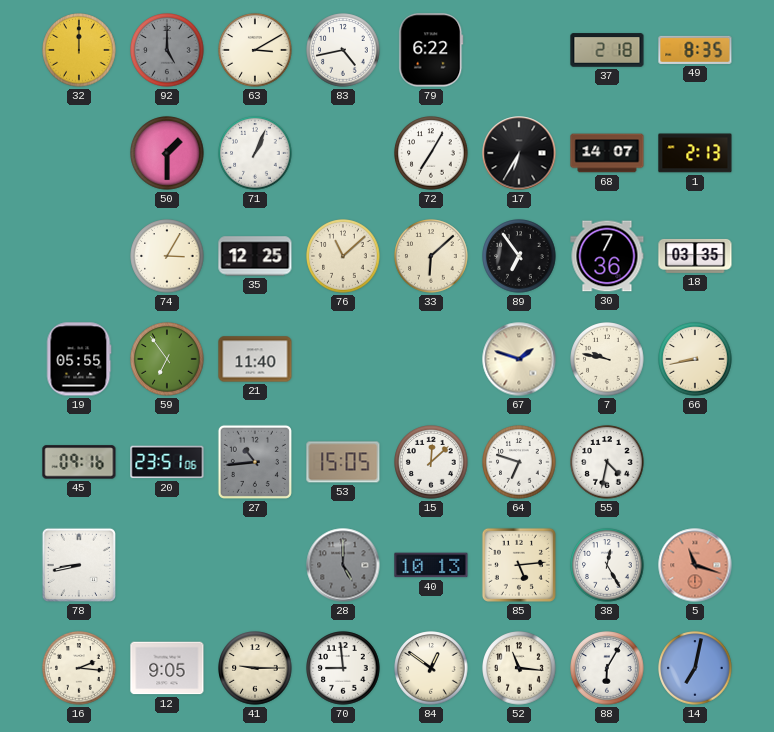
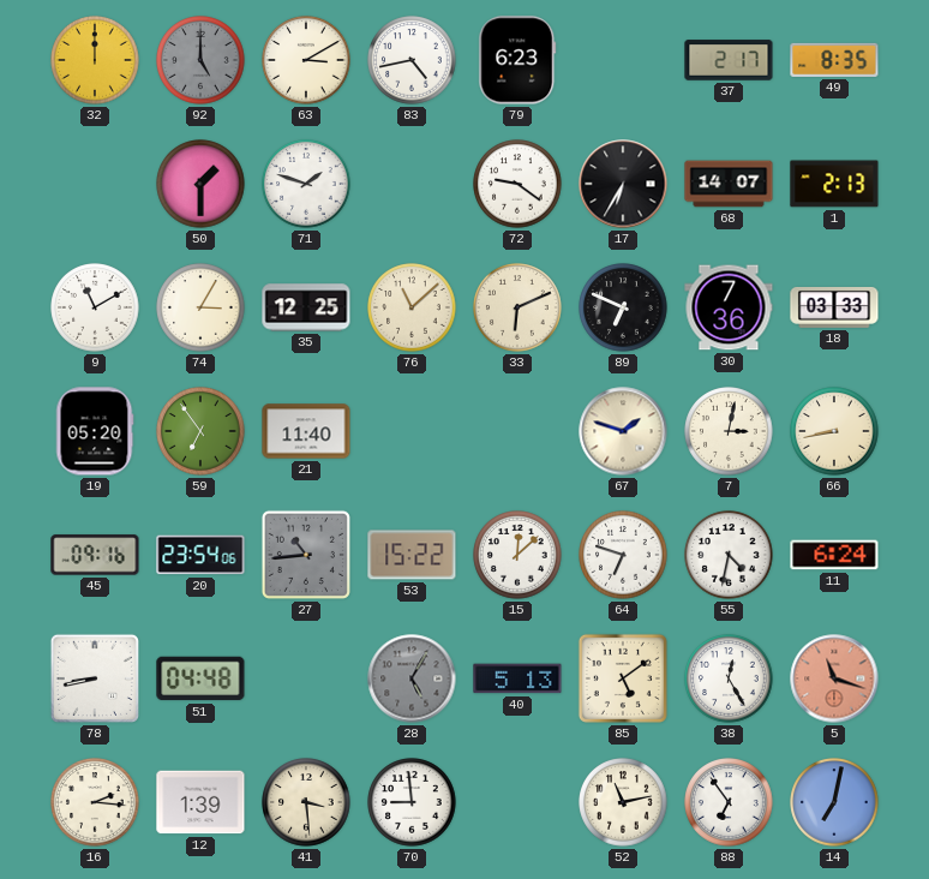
79: 6:22 -> 6:23
37: 2:18 -> 2:17
71: 1:04 -> 1:48
72: 7:05 -> 9:21
9: none -> 11:10
33: 6:08 -> 6:11
89: 6:54 -> 6:49
18: 03:35 -> 03:33
19: 05:55 -> 05:20
7: 9:47 -> 3:02
20: 23:51 -> 23:54
53: 15:05 -> 15:22
11: none -> 6:24
51: none -> 04:48
28: 5:00 -> 5:05
40: 10:13 -> 5:13
85: 5:14 -> 5:09
12: 9:05 -> 1:39
41: 9:15 -> 3:29
84: 12:51 -> none
52: 11:16 -> 11:13
88: 6:05 -> 6:54
